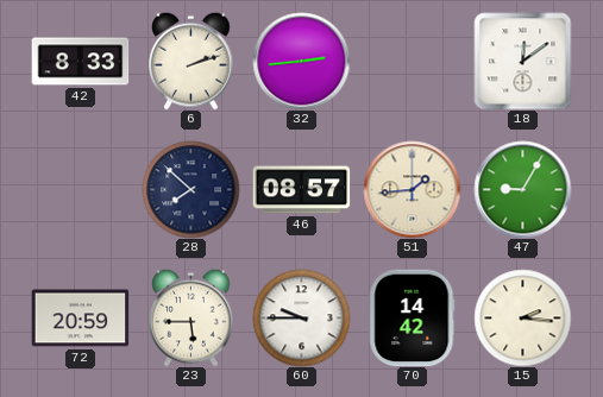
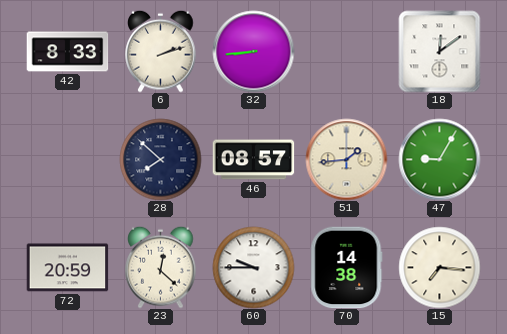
32: 2:44 -> 8:44
23: 5:45 -> 12:22
70: 14:42 -> 14:38
15: 2:16 -> 7:16
